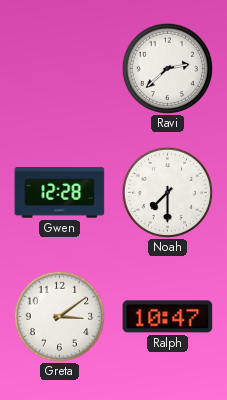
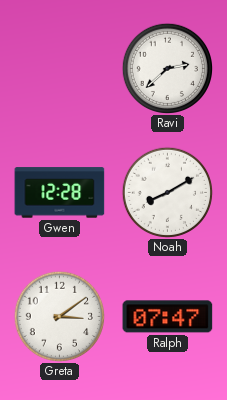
Noah: 7:30 -> 8:10
Ralph: 10:47 -> 07:47
